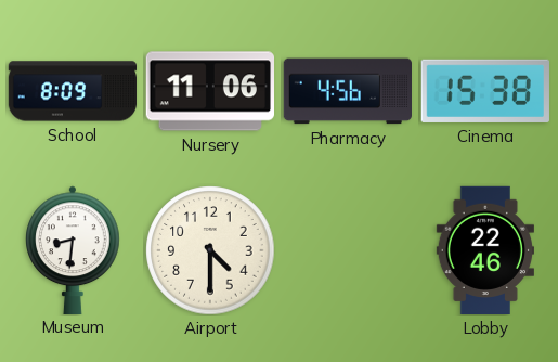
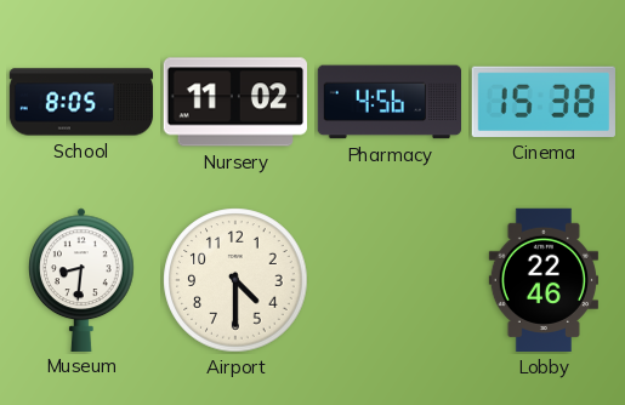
School: 8:09 -> 8:05
Nursery: 11:06 -> 11:02
